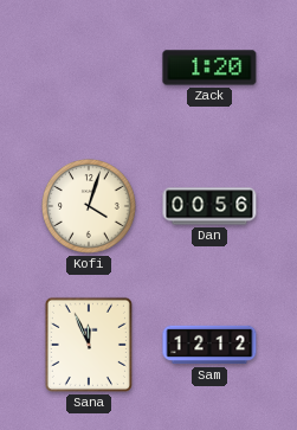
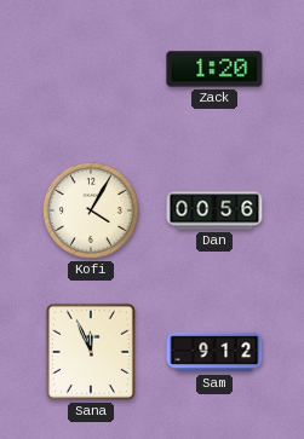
Kofi: 4:03 -> 4:05
Sam: 12:12 -> 9:12
